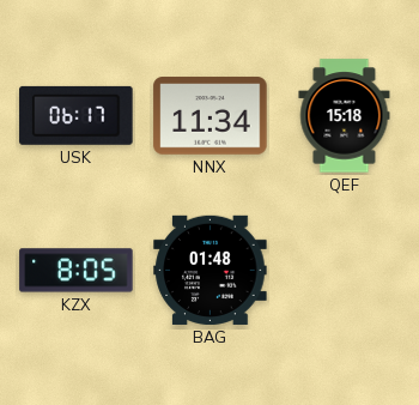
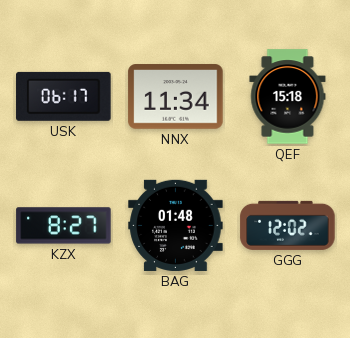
KZX: 8:05 -> 8:27
GGG: none -> 12:02
